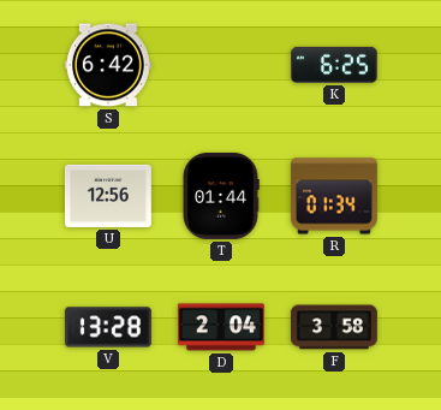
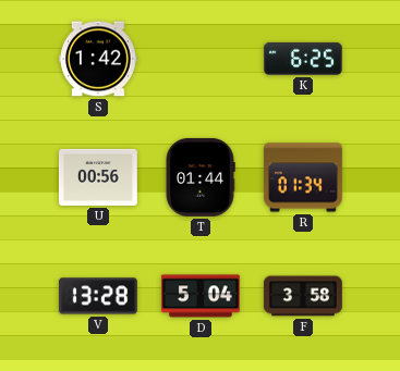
S: 6:42 -> 1:42
U: 12:56 -> 00:56
D: 2:04 -> 5:04
